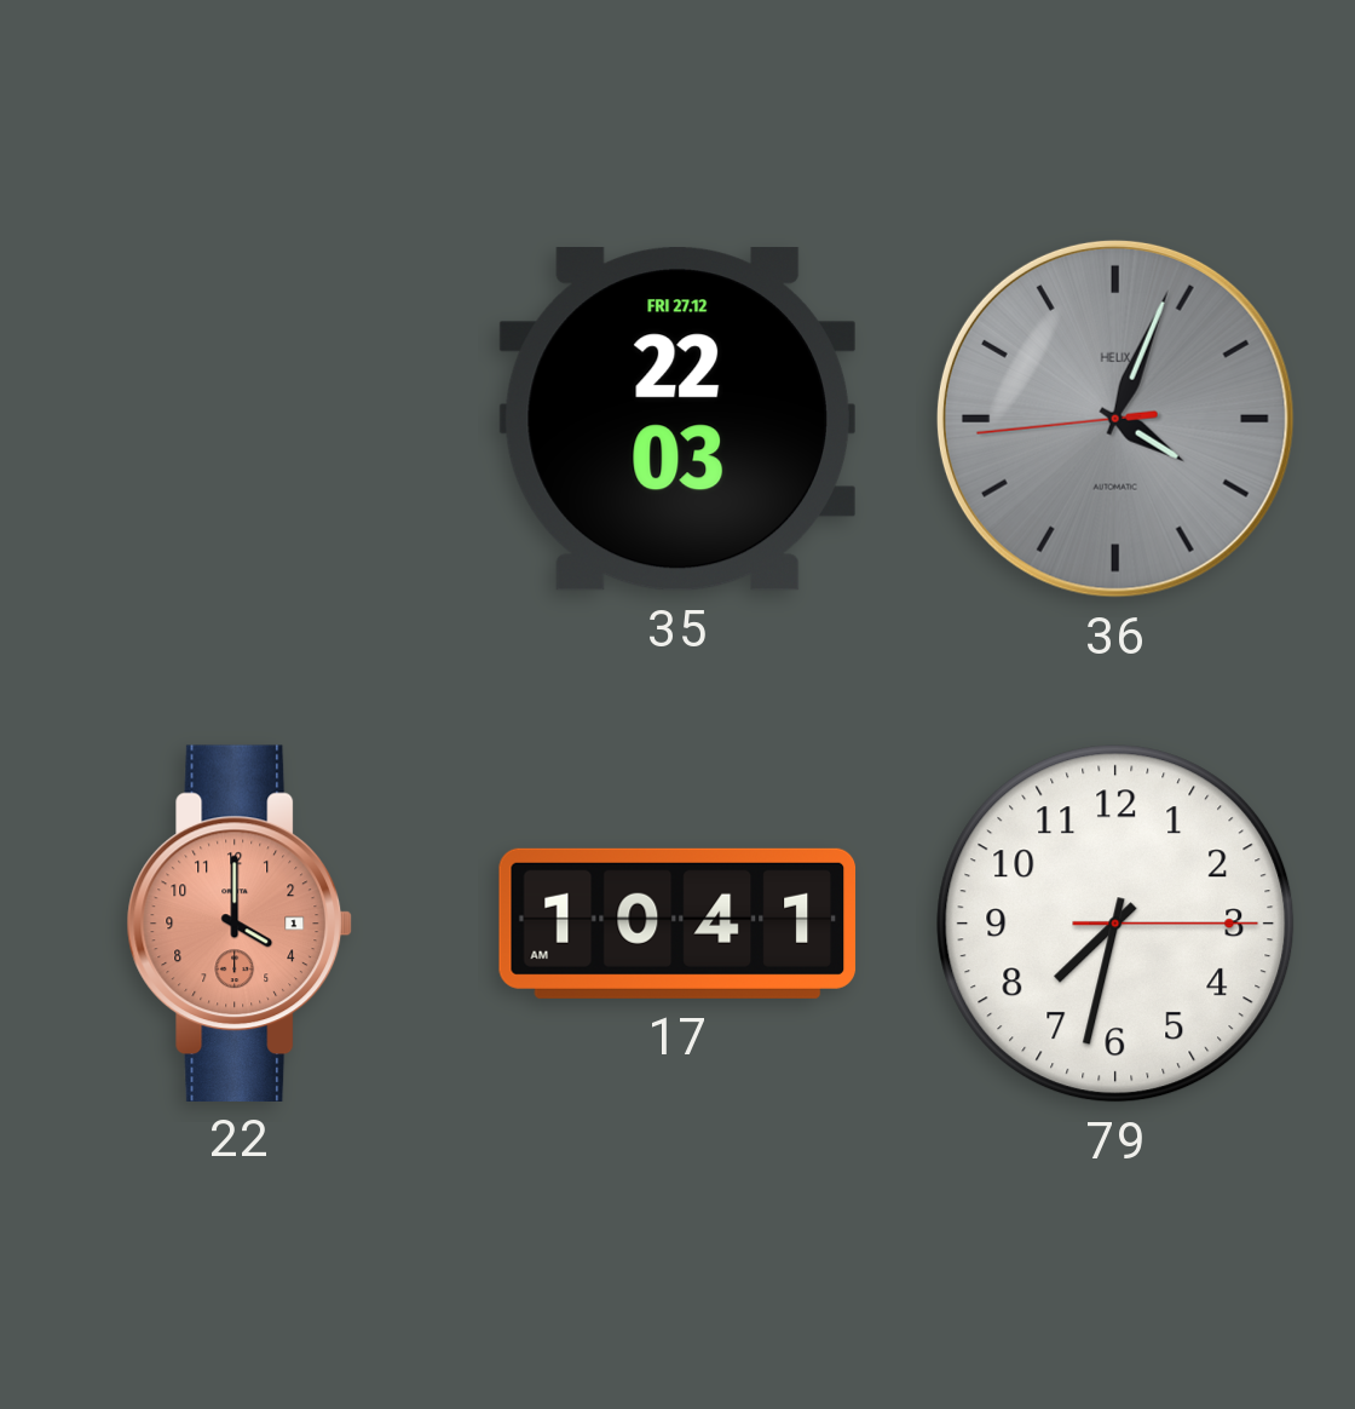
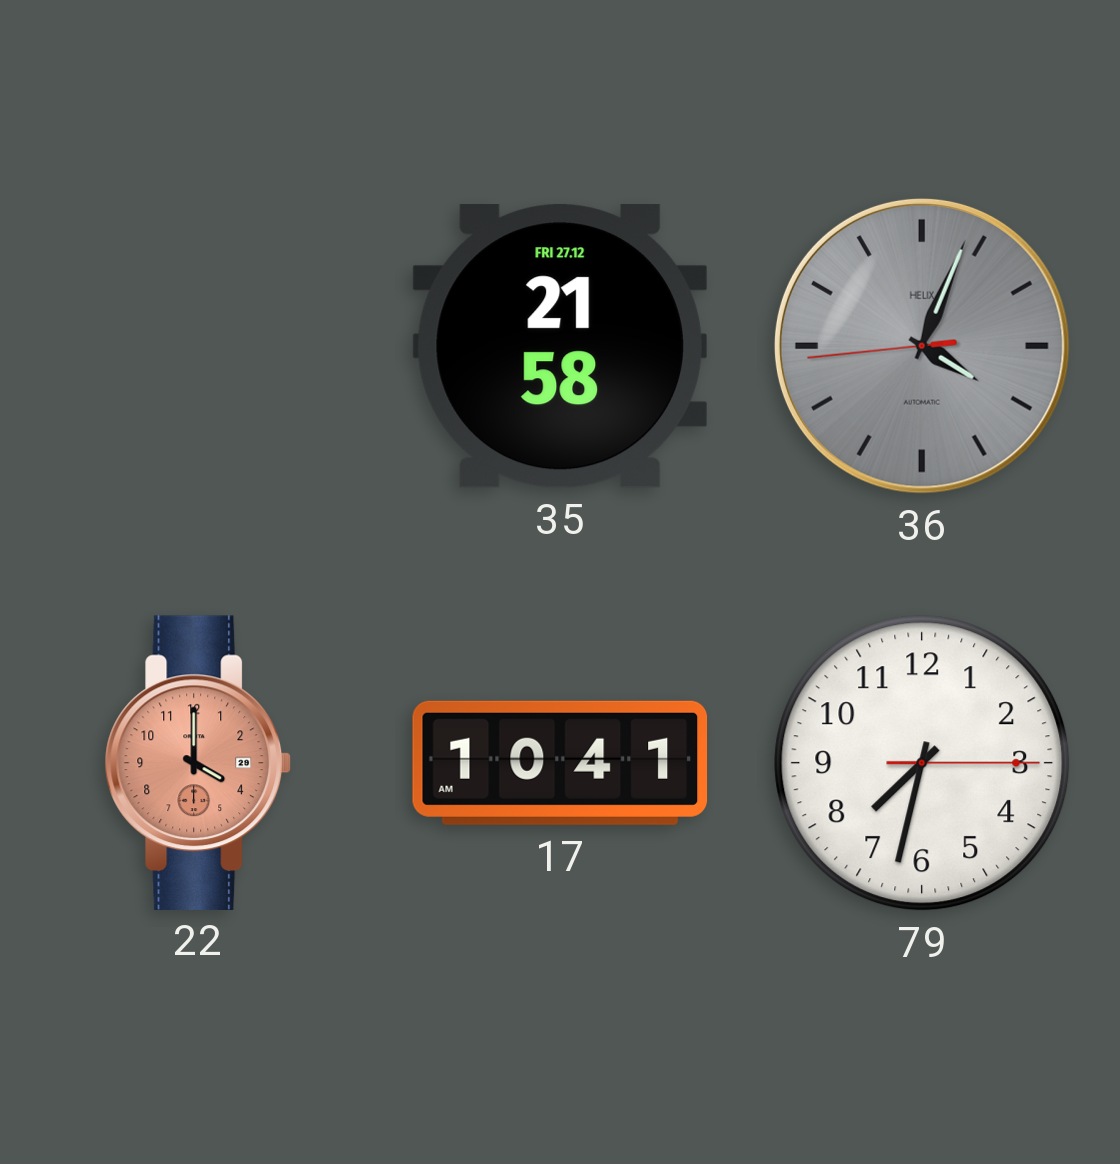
35: 22:03 -> 21:58
22 date: 1 -> 29
